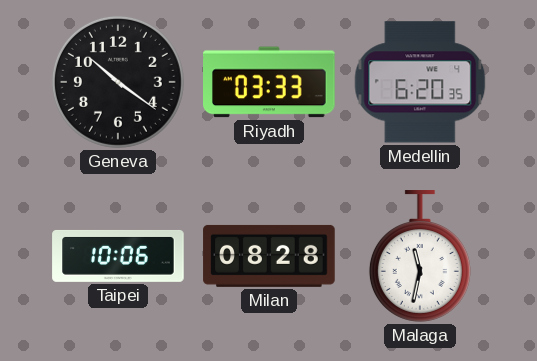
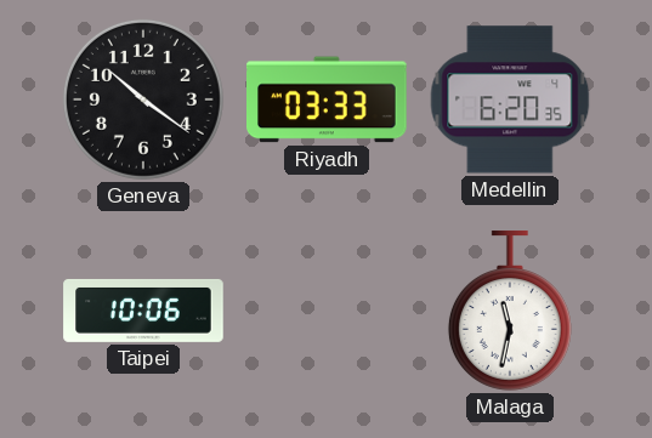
Milan: 08:28 -> none
